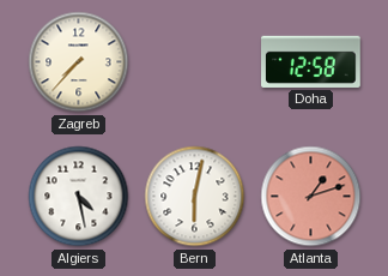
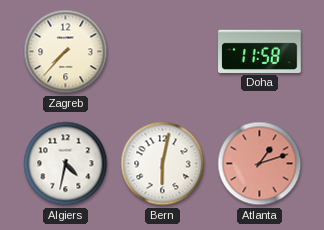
Doha: 12:58 -> 11:58
Algiers: 4:28 -> 4:32
